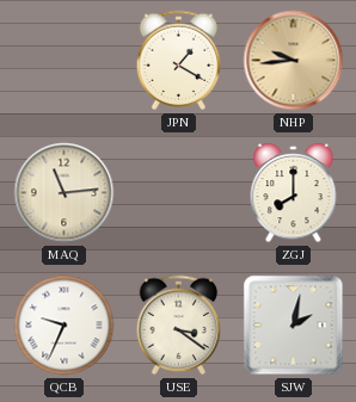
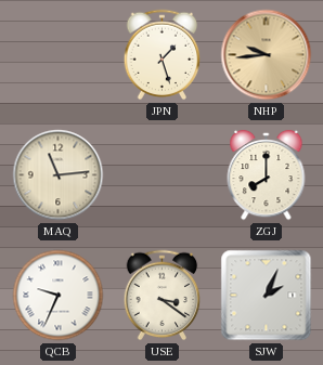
JPN: 1:20 -> 1:27
SJW: 2:02 -> 2:04
